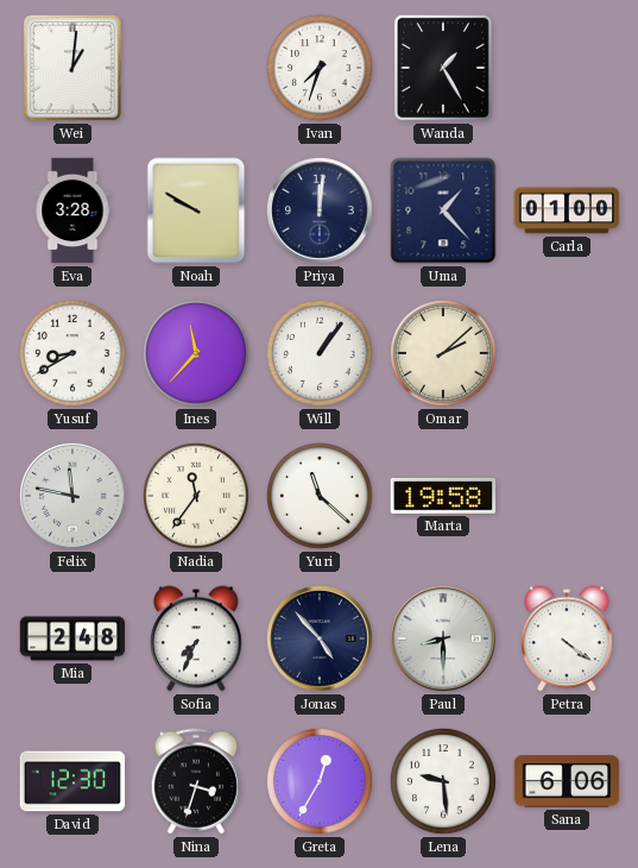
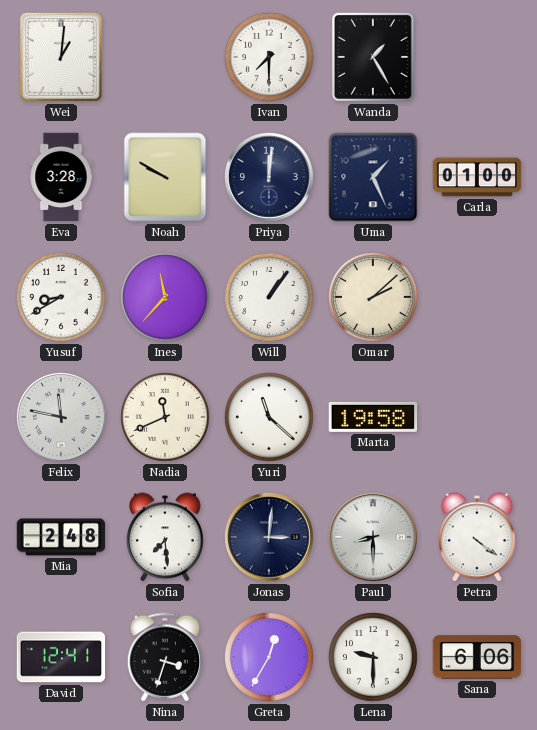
Ivan: 7:33 -> 7:30
Uma: 1:23 -> 1:26
Nadia: 11:36 -> 11:41
Sofia: 7:34 -> 7:29
Jonas: 4:53 -> 3:01
David: 12:30 -> 12:41
Lena: 9:29 -> 9:30
